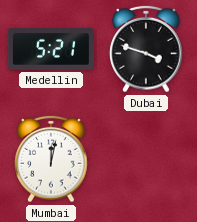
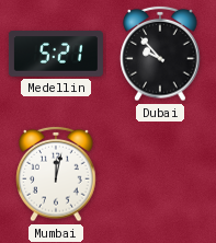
Dubai: 3:48 -> 9:53
